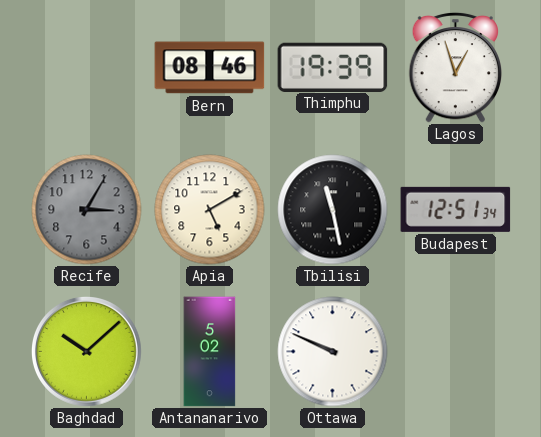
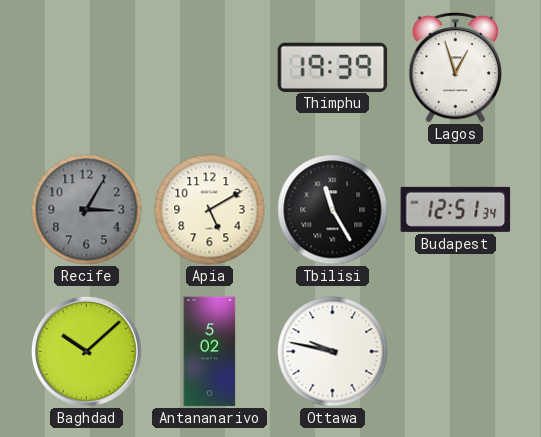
Bern: 08:46 -> none
Tbilisi: 11:28 -> 11:25
Ottawa: 9:49 -> 9:47
